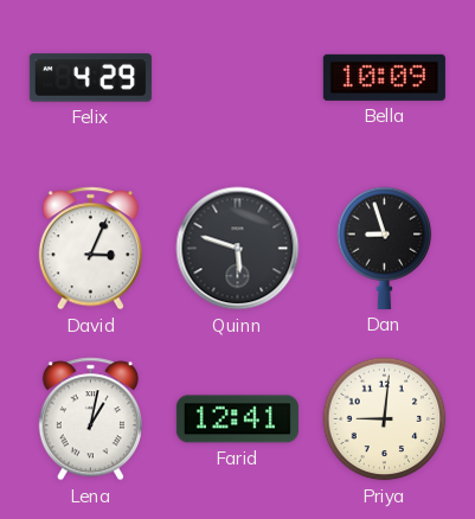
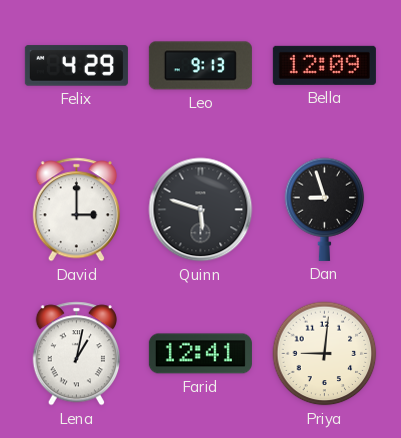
Leo: none -> 9:13
Bella: 10:09 -> 12:09
David: 3:04 -> 3:00
